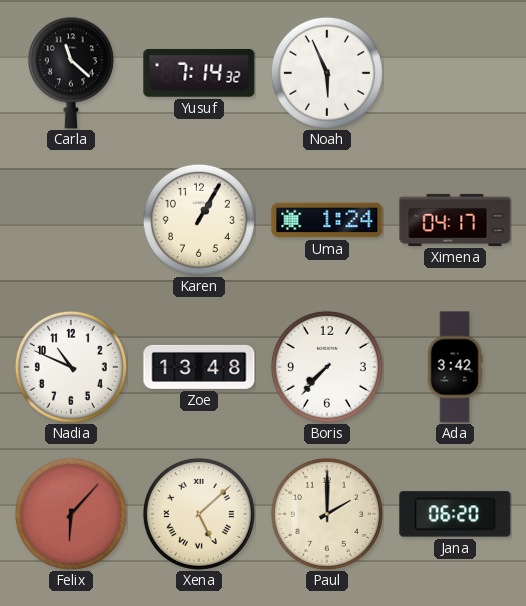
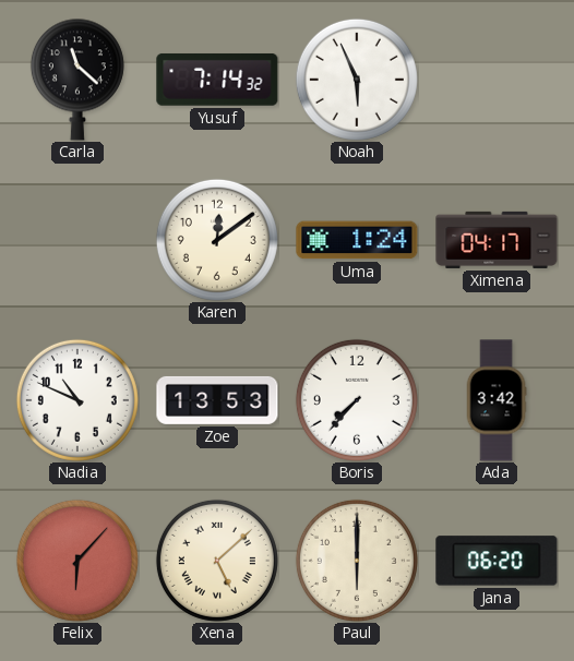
Karen: 1:05 -> 12:09
Zoe: 13:48 -> 13:53
Paul: 2:00 -> 6:00
